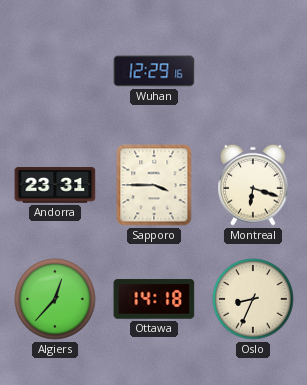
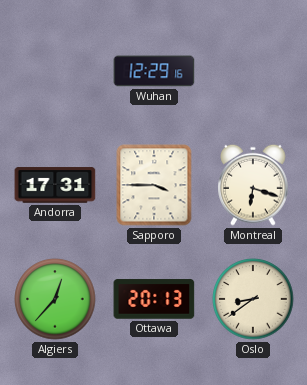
Andorra: 23:31 -> 17:31
Ottawa: 14:18 -> 20:13
Oslo: 8:34 -> 8:39
